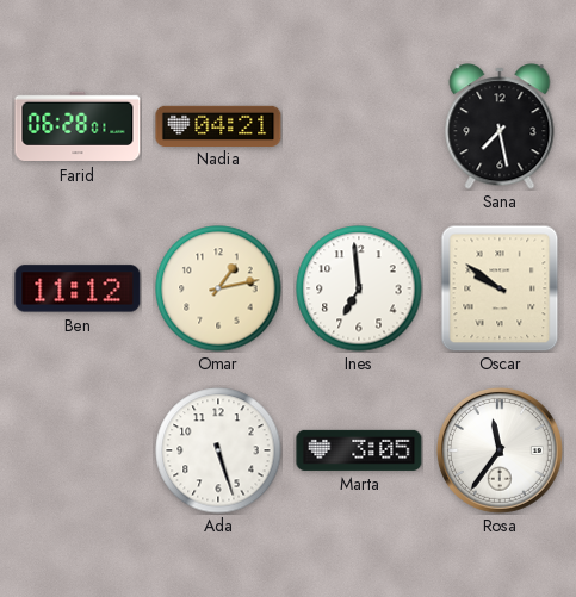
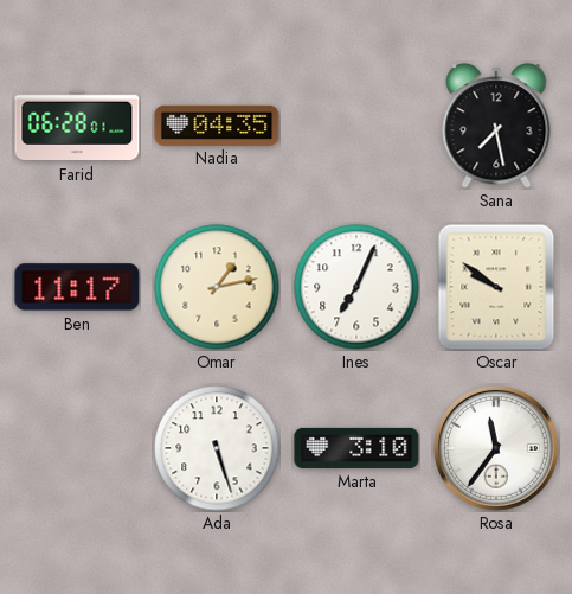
Nadia: 04:21 -> 04:35
Ben: 11:12 -> 11:17
Ines: 6:59 -> 7:04
Marta: 3:05 -> 3:10
